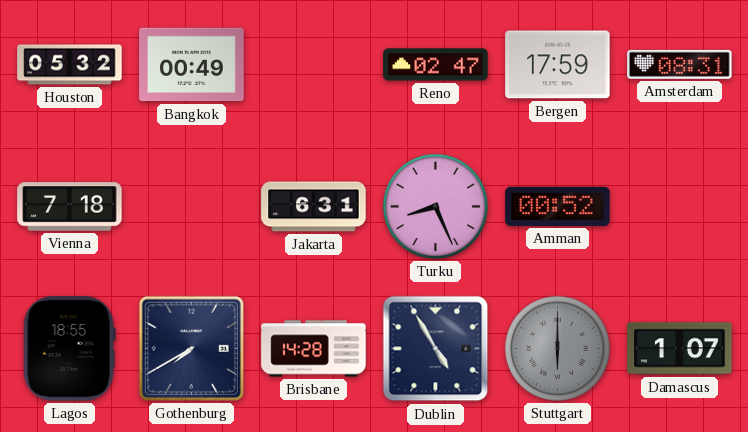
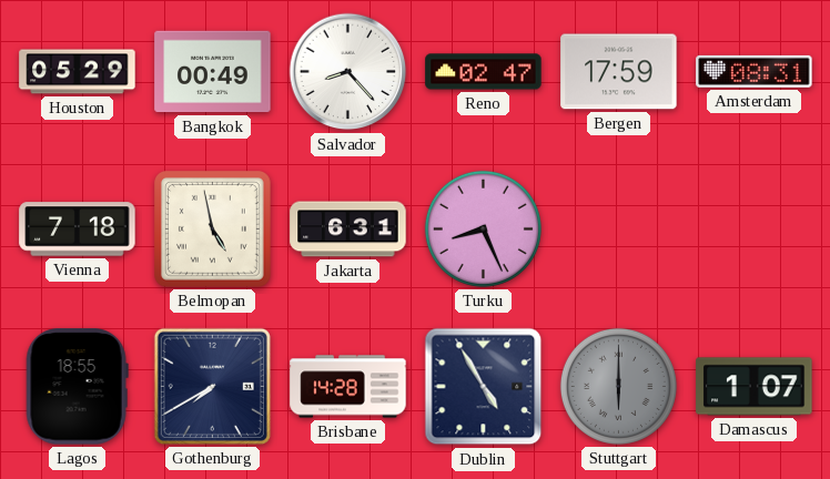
Houston: 05:32 -> 05:29
Salvador: none -> 8:23
Belmopan: none -> 4:58
Amman: 00:52 -> none
